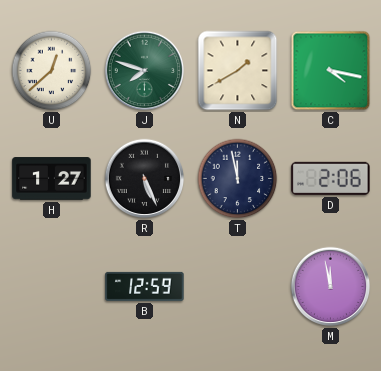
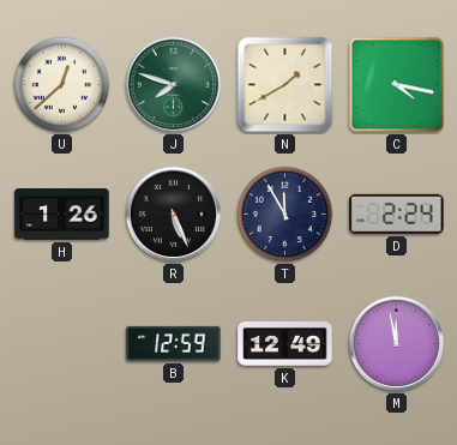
H: 1:27 -> 1:26
T: 11:58 -> 11:55
D: 2:06 -> 2:24
K: none -> 12:49
